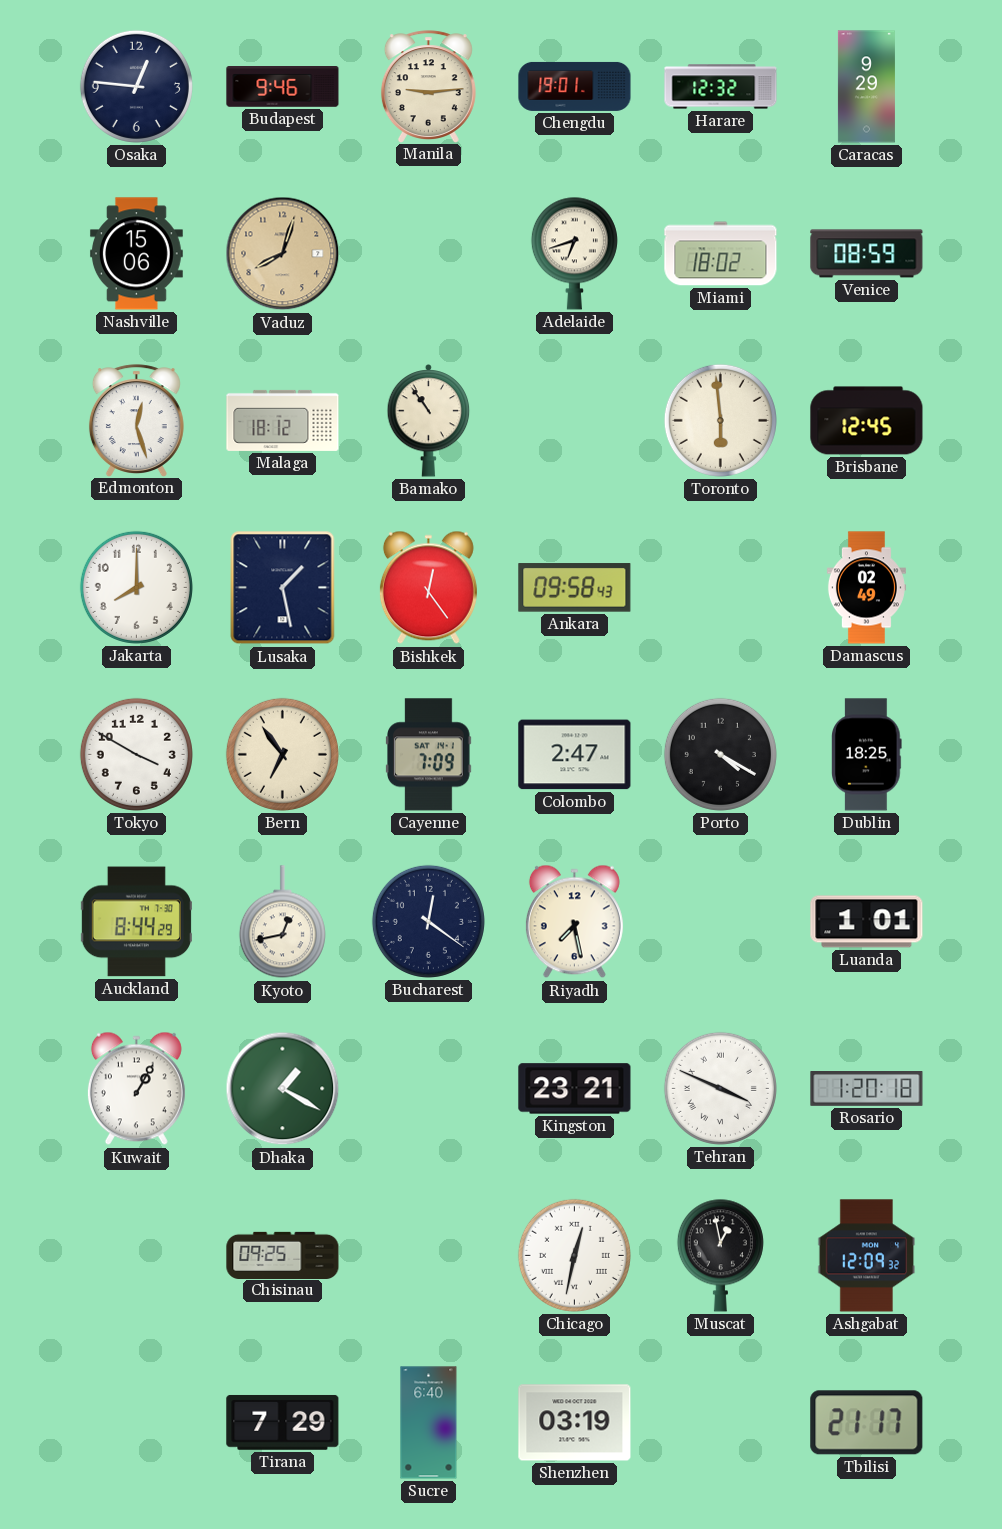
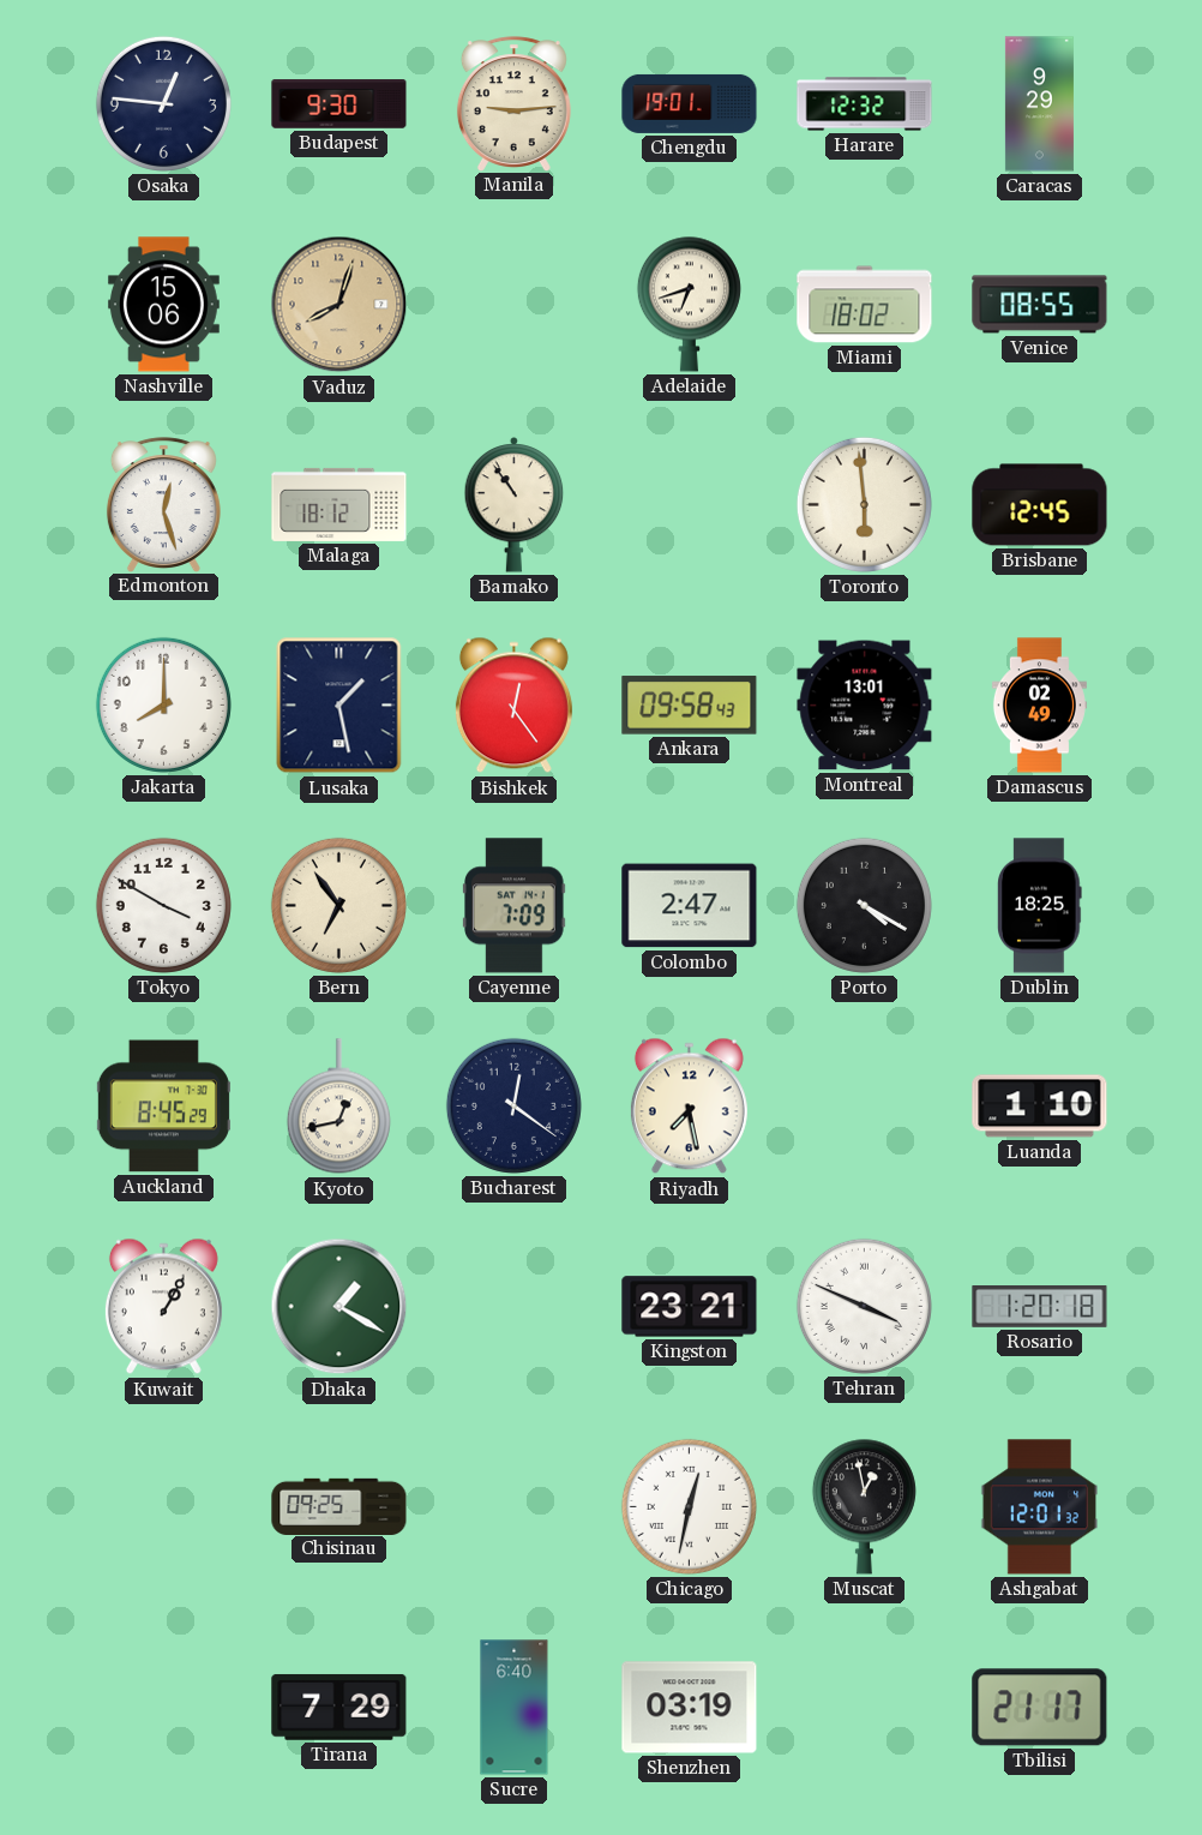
Budapest: 9:46 -> 9:30
Venice: 08:59 -> 08:55
Montreal: none -> 13:01
Auckland: 8:44 -> 8:45
Luanda: 1:01 -> 1:10
Ashgabat: 12:09 -> 12:01
